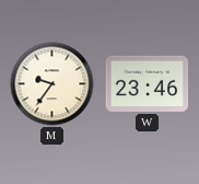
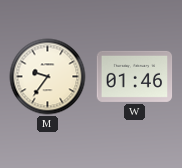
W: 23:46 -> 01:46
